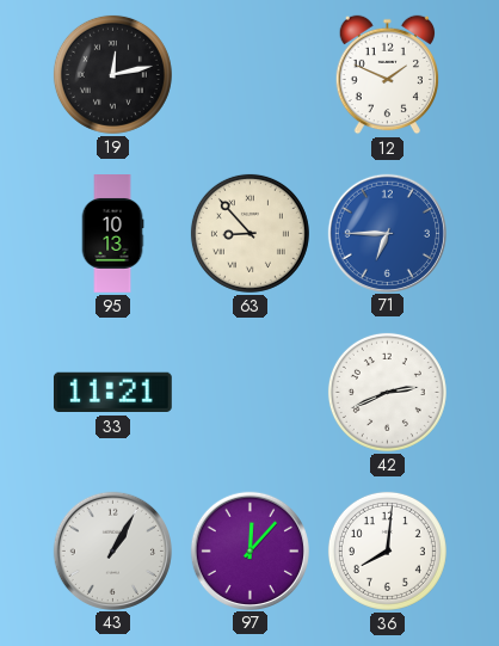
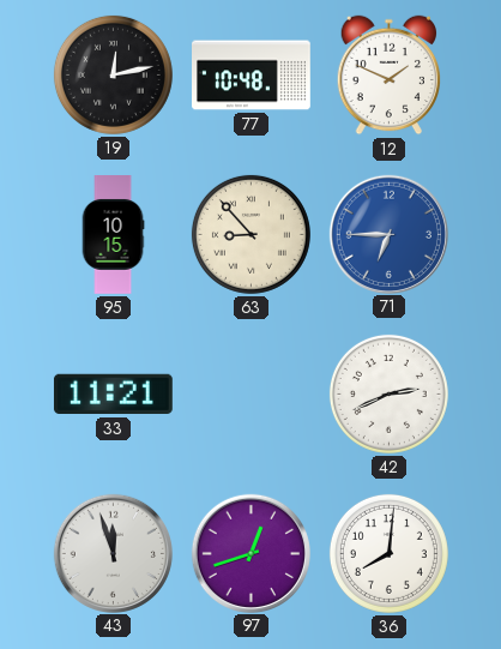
77: none -> 10:48
95: 10:13 -> 10:15
43: 1:05 -> 11:57
97: 12:07 -> 12:42
